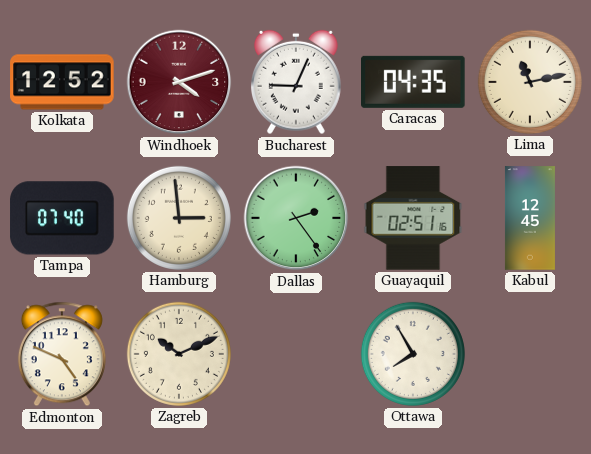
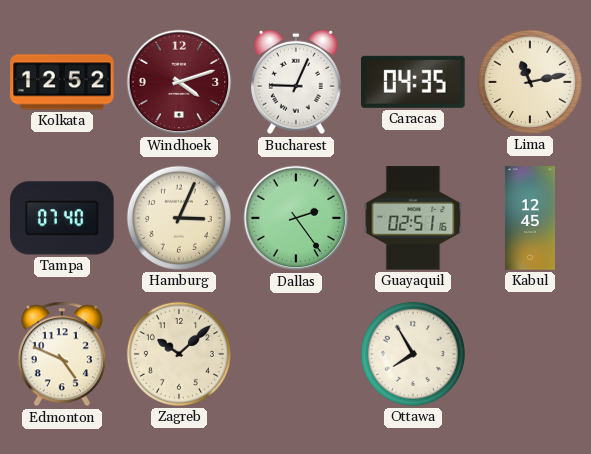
Hamburg: 2:59 -> 3:04
Zagreb: 10:11 -> 10:08
